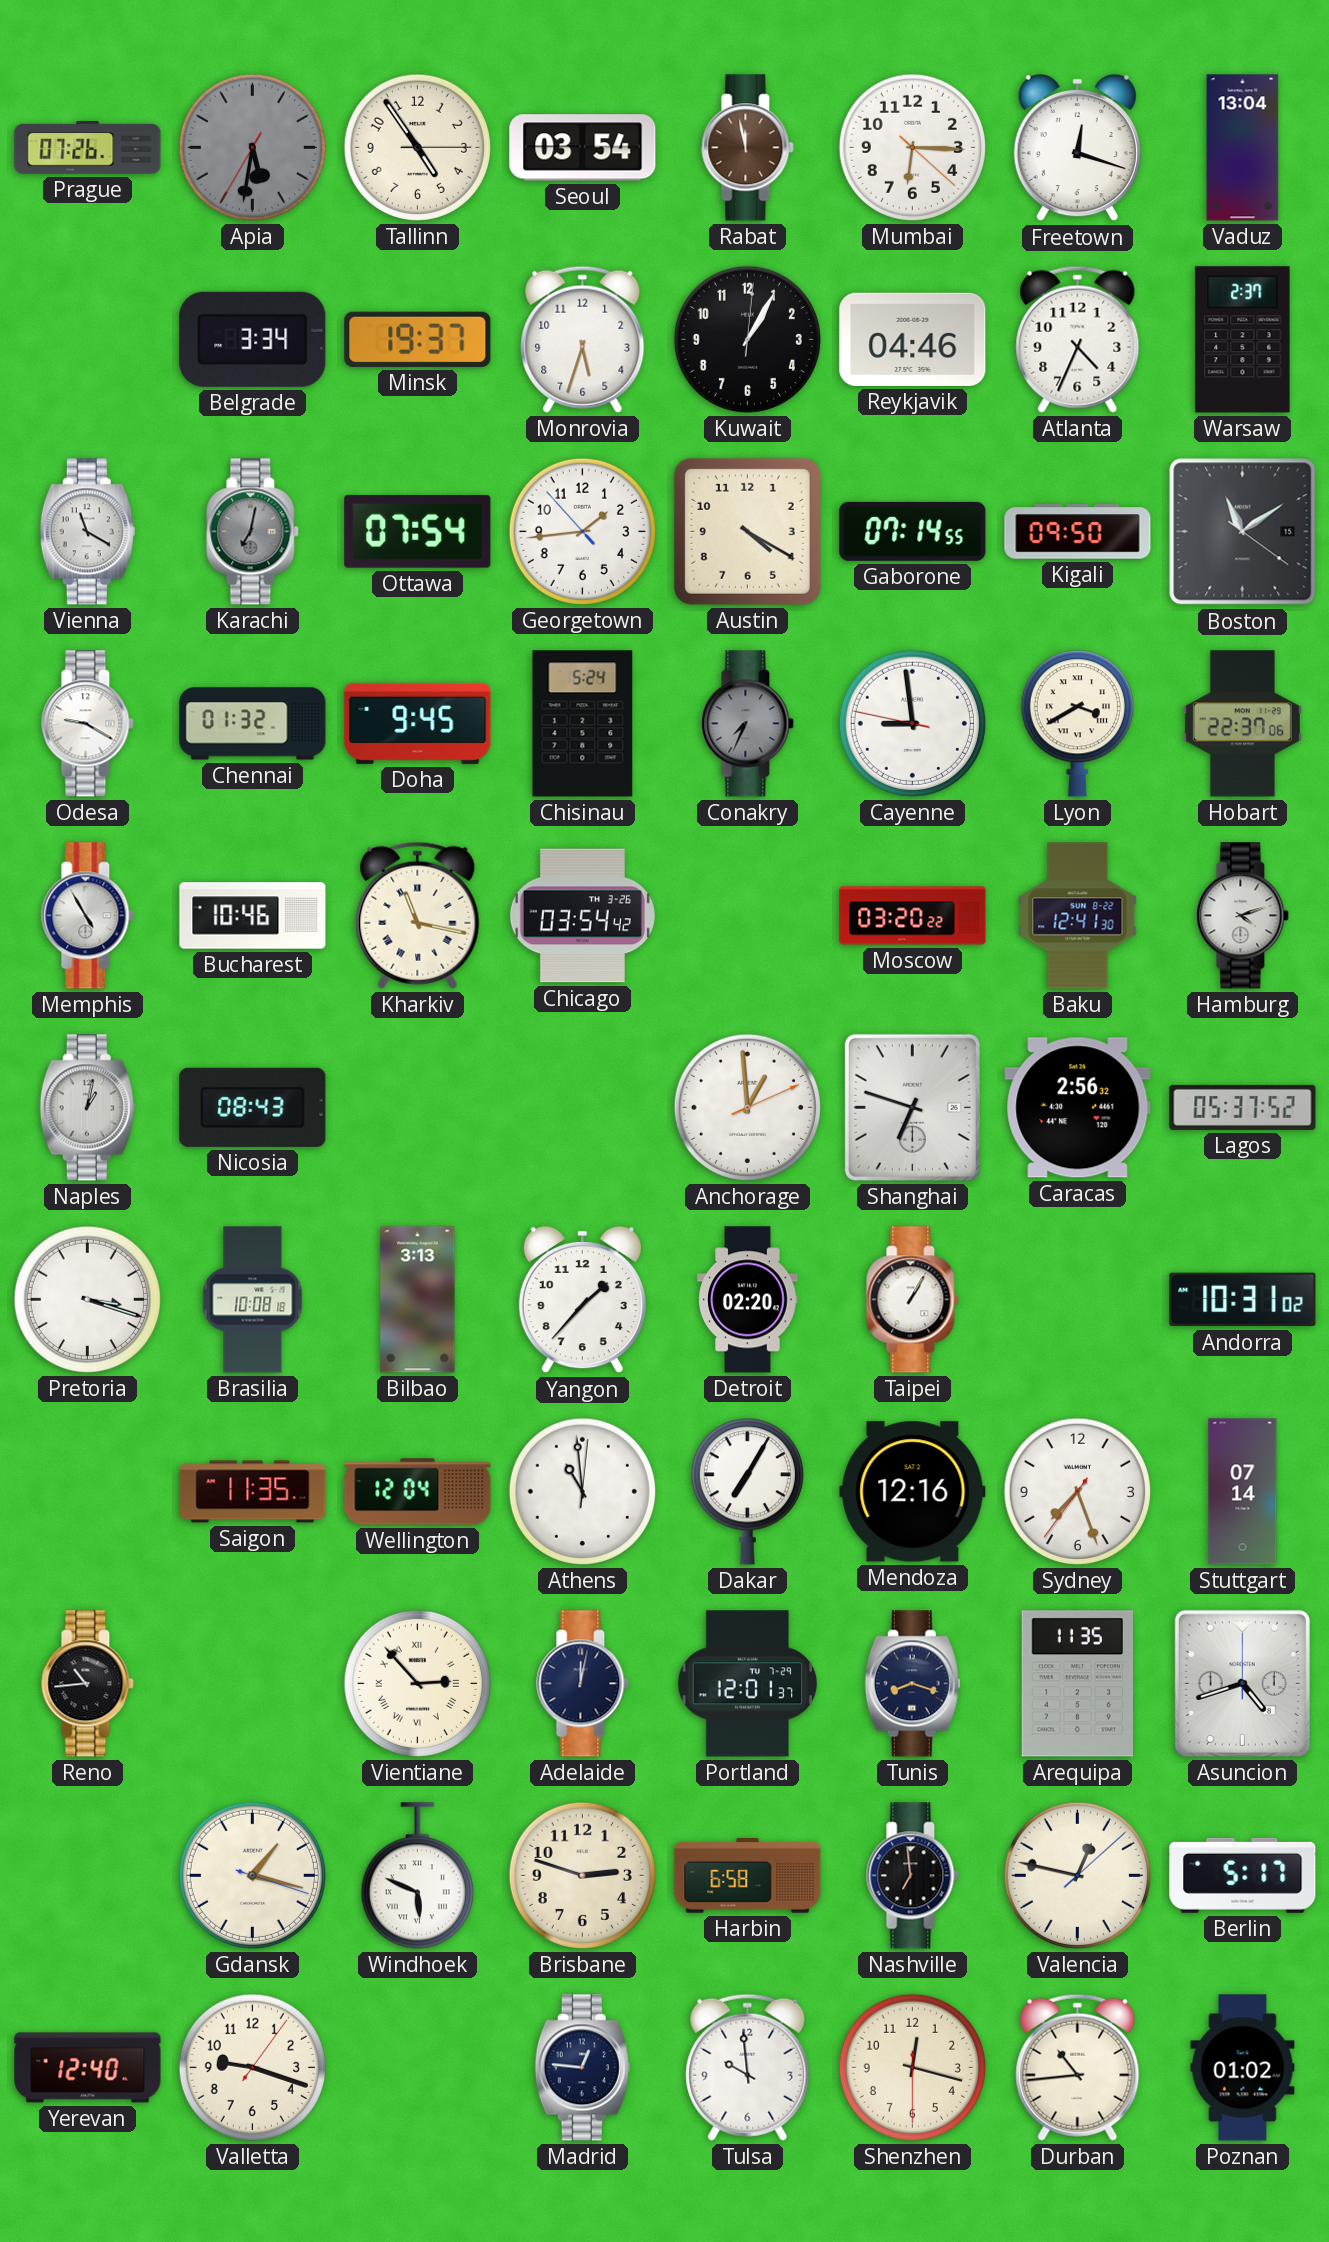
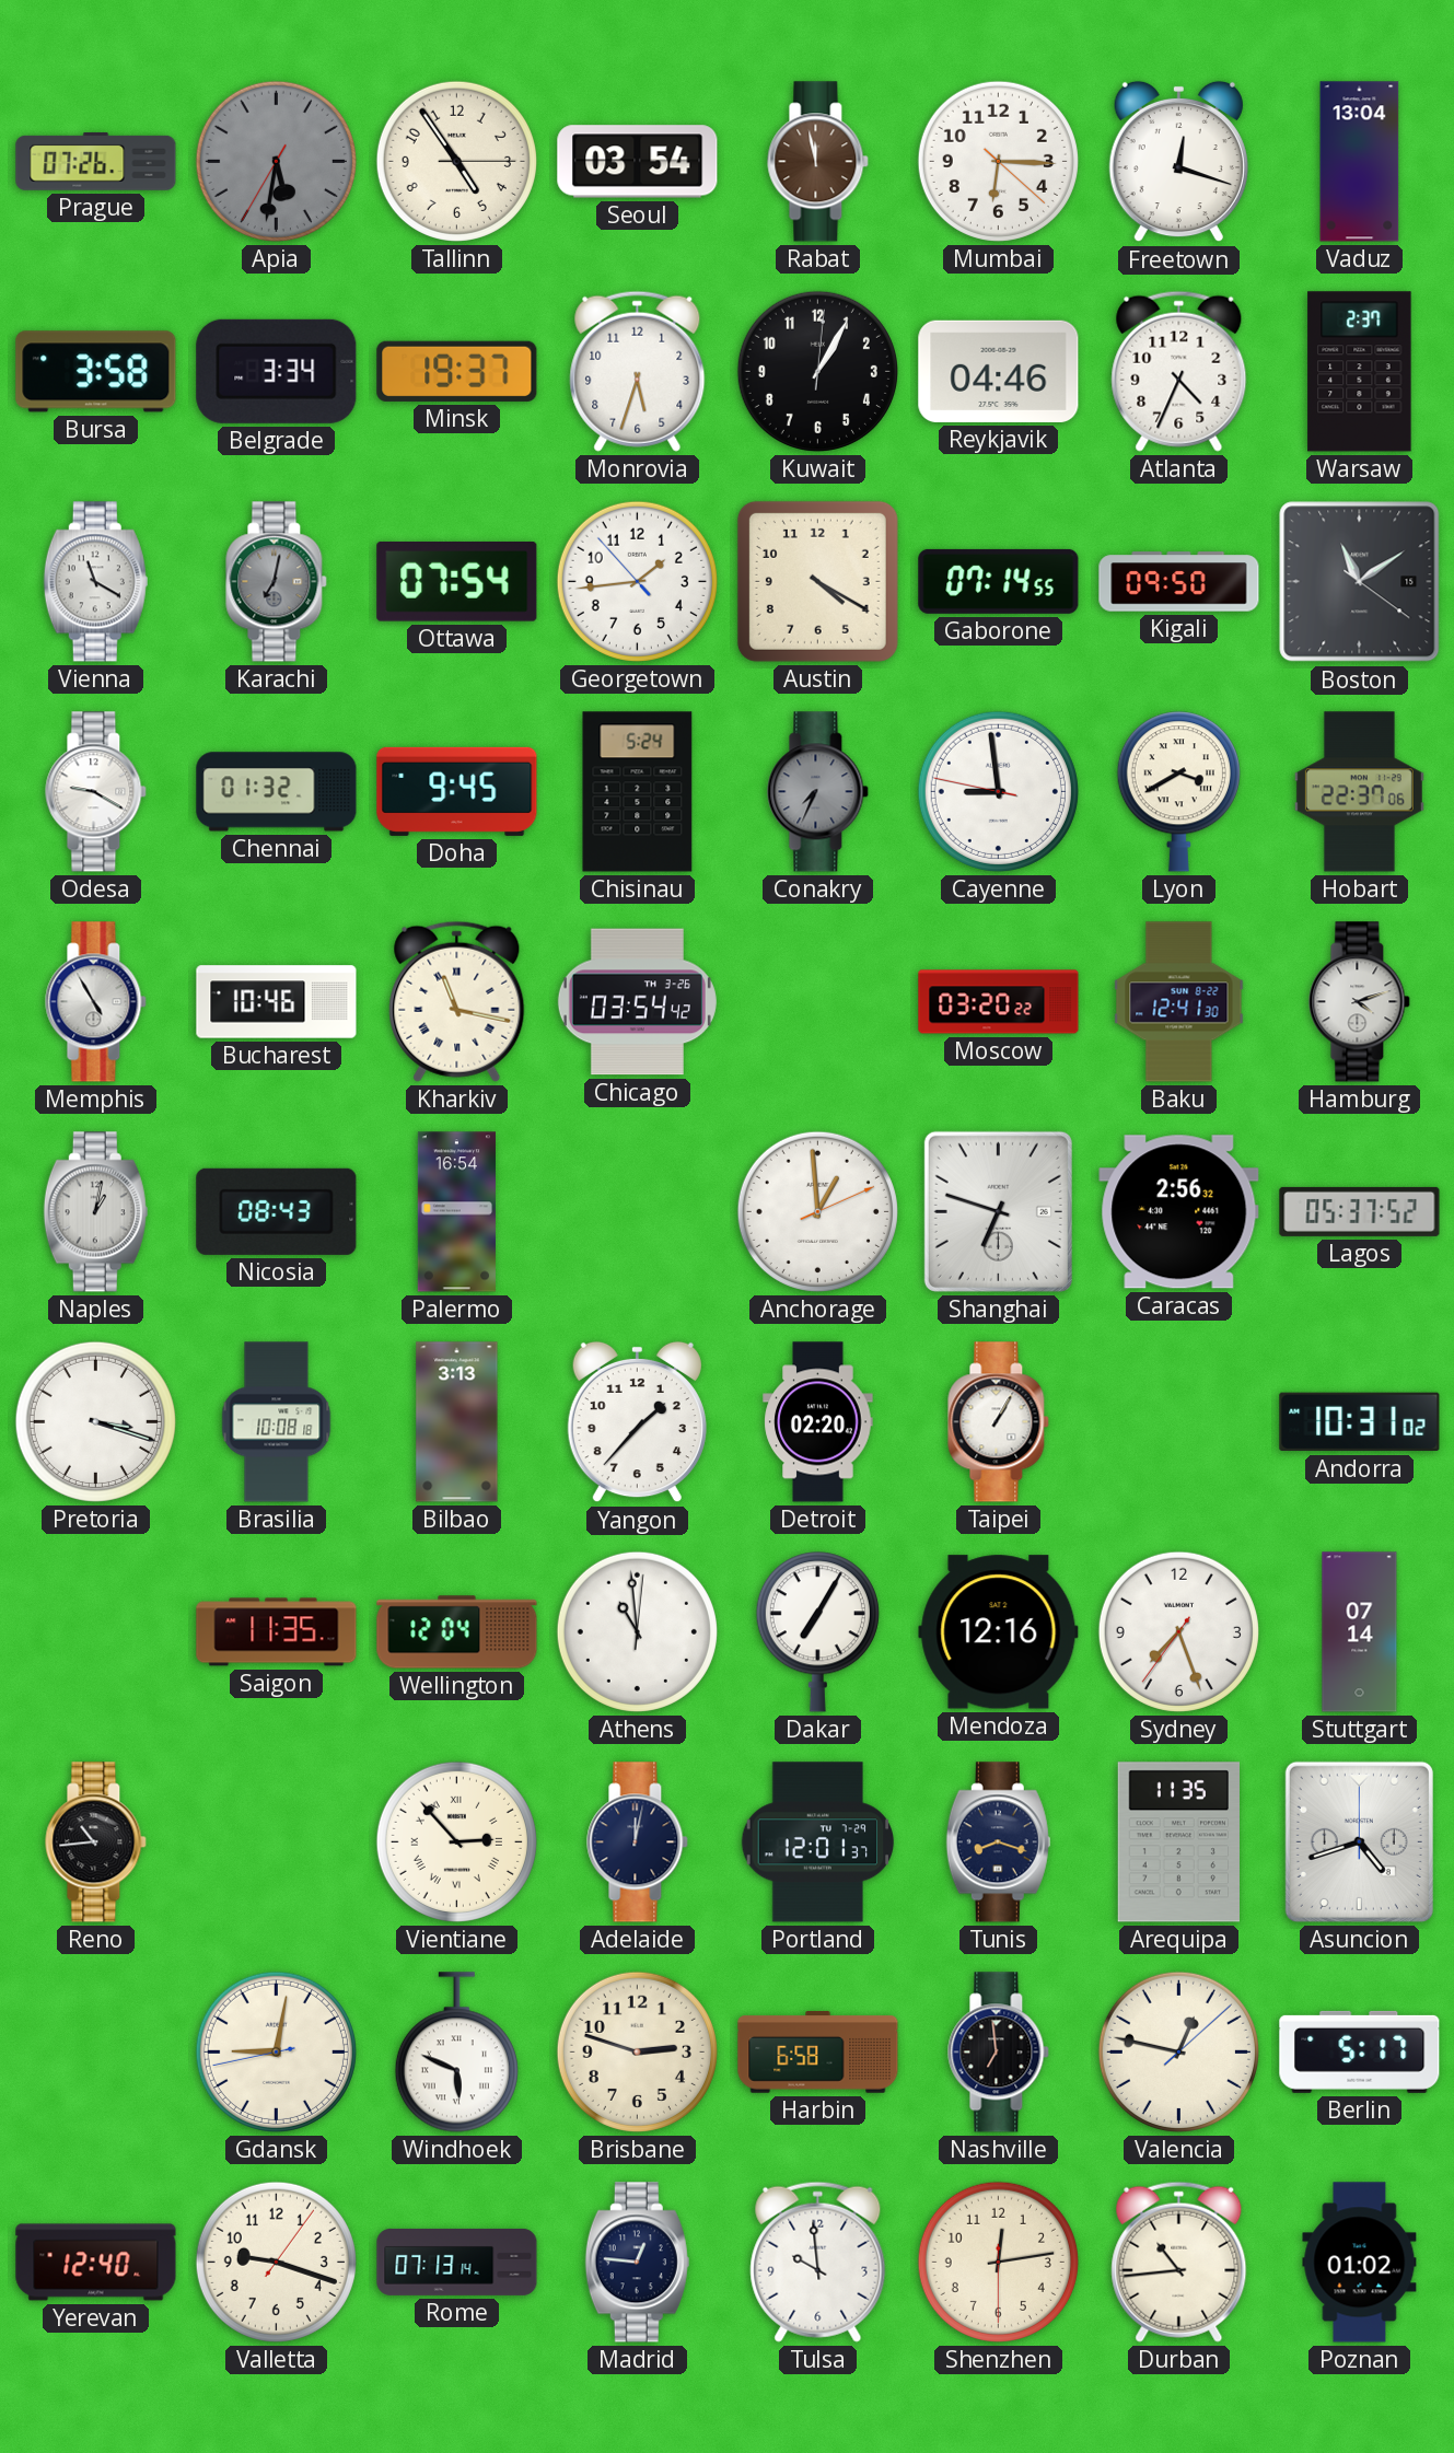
Bursa: none -> 3:58
Palermo: none -> 16:54
Gdansk: 1:17 -> 9:01
Rome: none -> 07:13
Shenzhen: 12:17 -> 12:13
